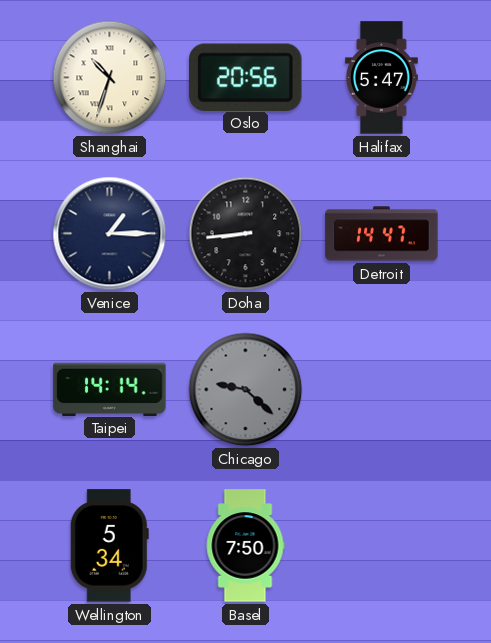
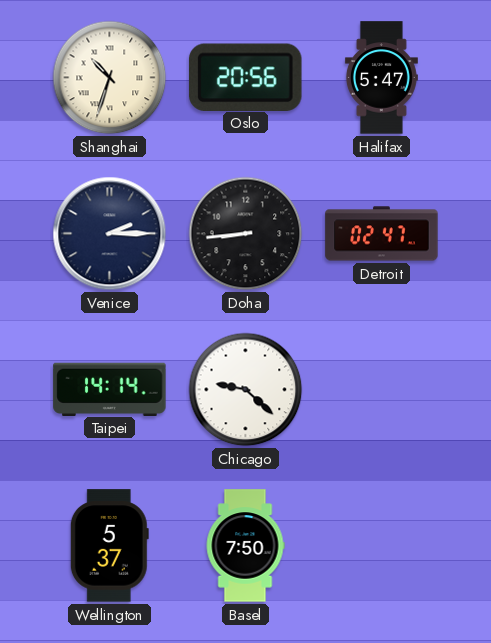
Venice: 1:15 -> 2:15
Detroit: 14:47 -> 02:47
Chicago dial: grey -> white
Wellington: 5:34 -> 5:37
